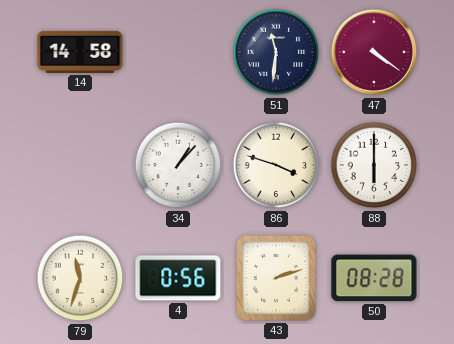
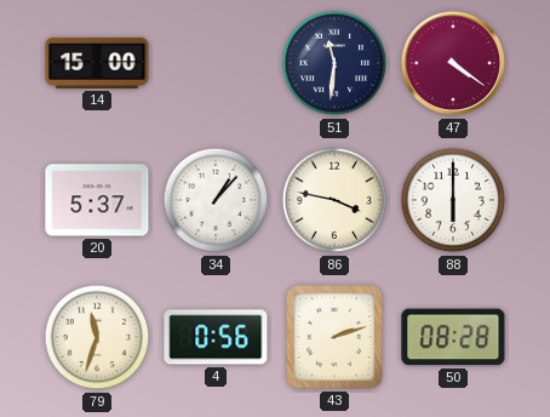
14: 14:58 -> 15:00
20: none -> 5:37
86: 3:48 -> 3:47
